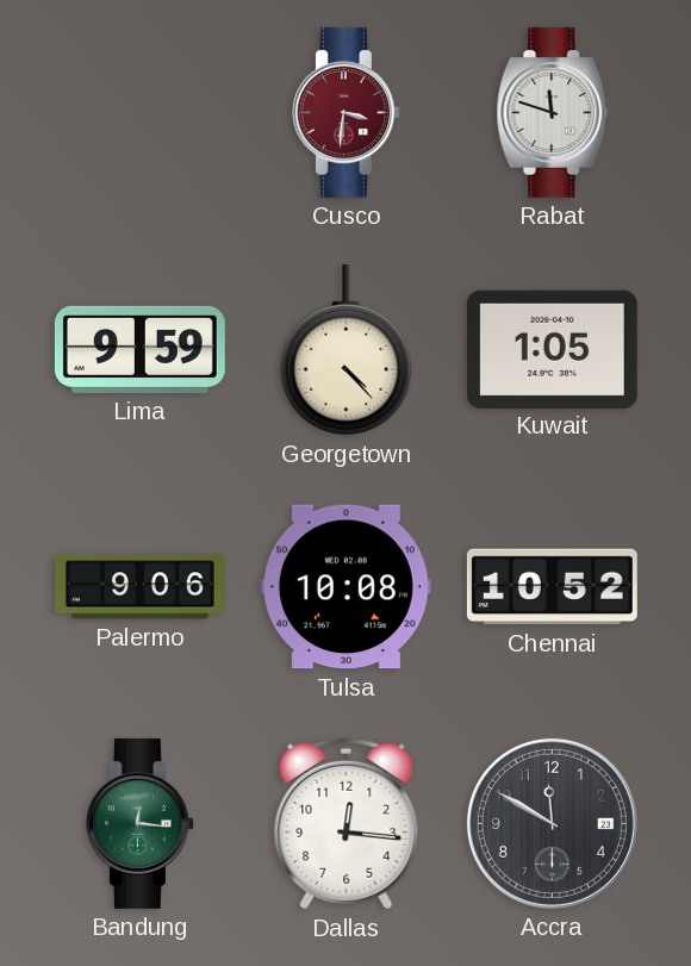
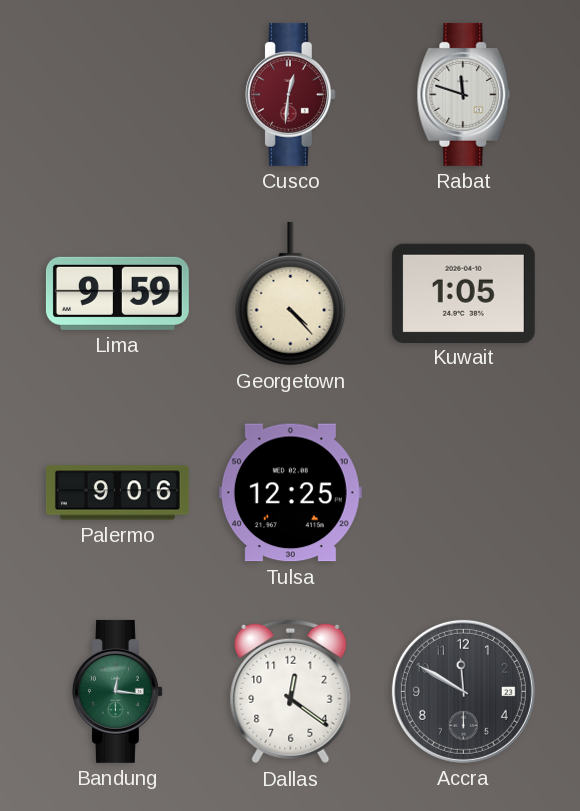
Cusco: 3:31 -> 12:31
Tulsa: 10:08 -> 12:25
Chennai: 10:52 -> none
Dallas: 12:16 -> 12:21
